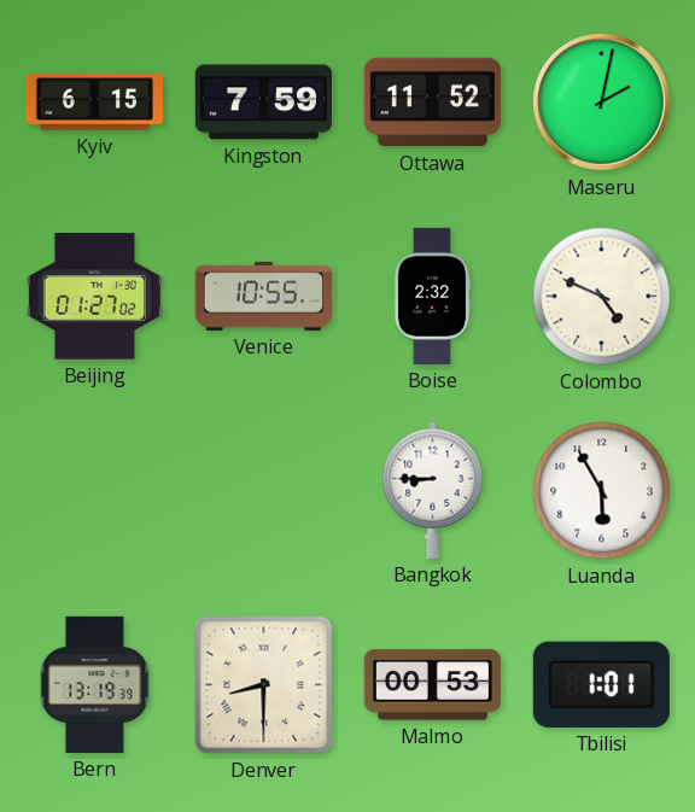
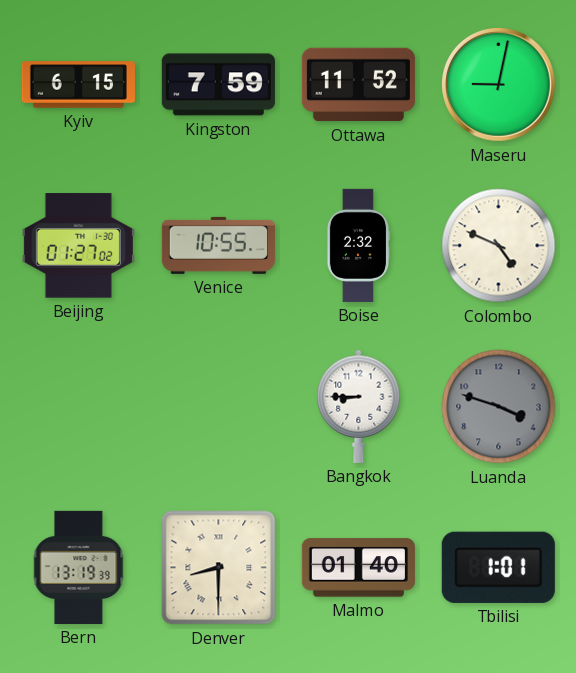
Maseru: 2:02 -> 9:02
Luanda: 5:55 -> 3:48
Luanda dial: white -> grey
Malmo: 00:53 -> 01:40
